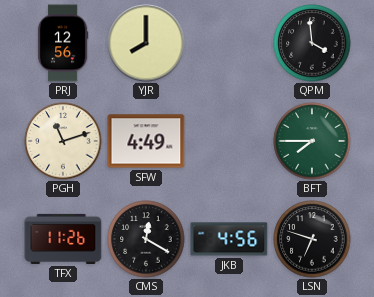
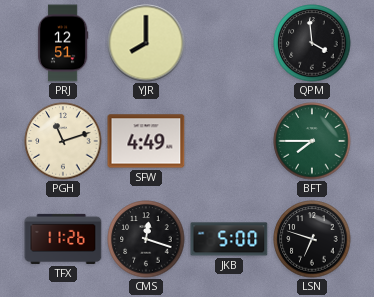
PRJ: 12:56 -> 12:51
CMS: 12:20 -> 12:18
JKB: 4:56 -> 5:00
